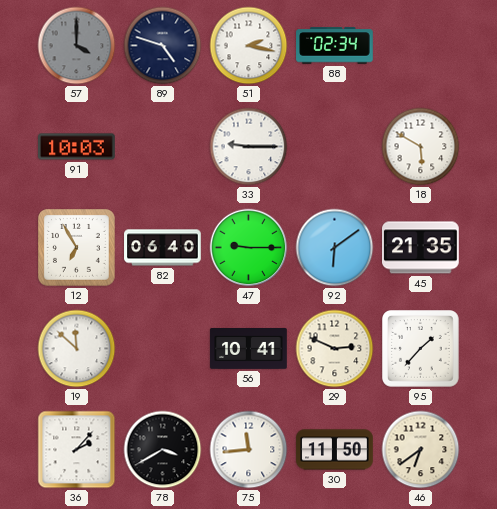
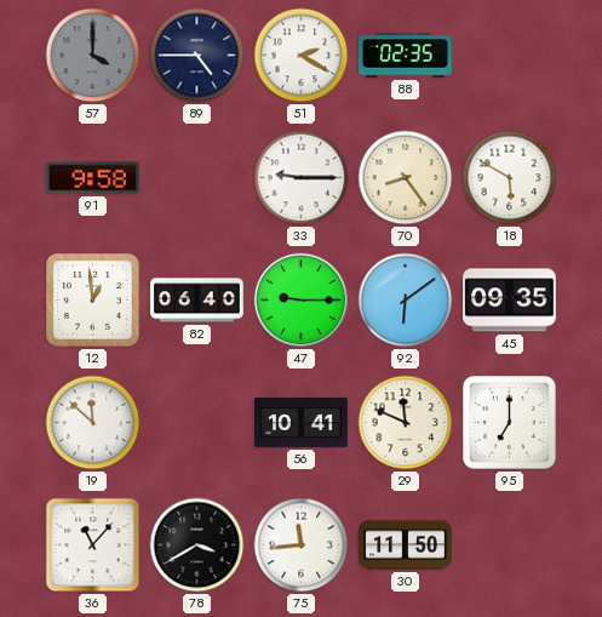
89: 4:48 -> 4:45
51: 2:17 -> 2:20
88: 02:34 -> 02:35
91: 10:03 -> 9:58
70: none -> 8:24
12: 6:55 -> 12:59
45: 21:35 -> 09:35
29: 2:49 -> 11:49
95: 1:37 -> 7:00
36: 2:07 -> 11:07
46: 6:39 -> none
